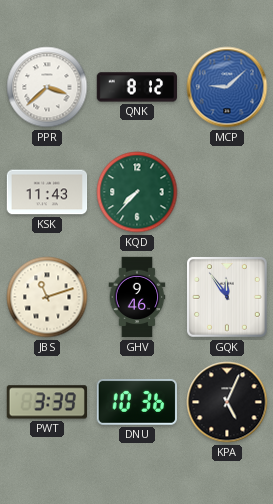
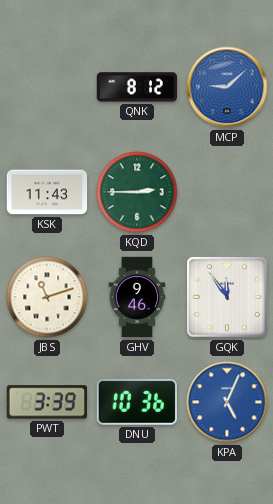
PPR: 3:38 -> none
KQD: 7:37 -> 2:45
KPA dial: black -> blue
